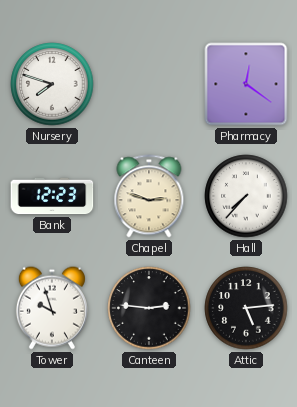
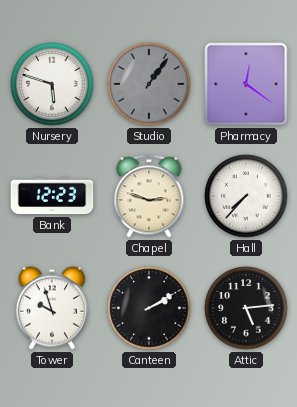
Nursery: 7:48 -> 5:48
Studio: none -> 1:06
Canteen: 2:46 -> 2:10
